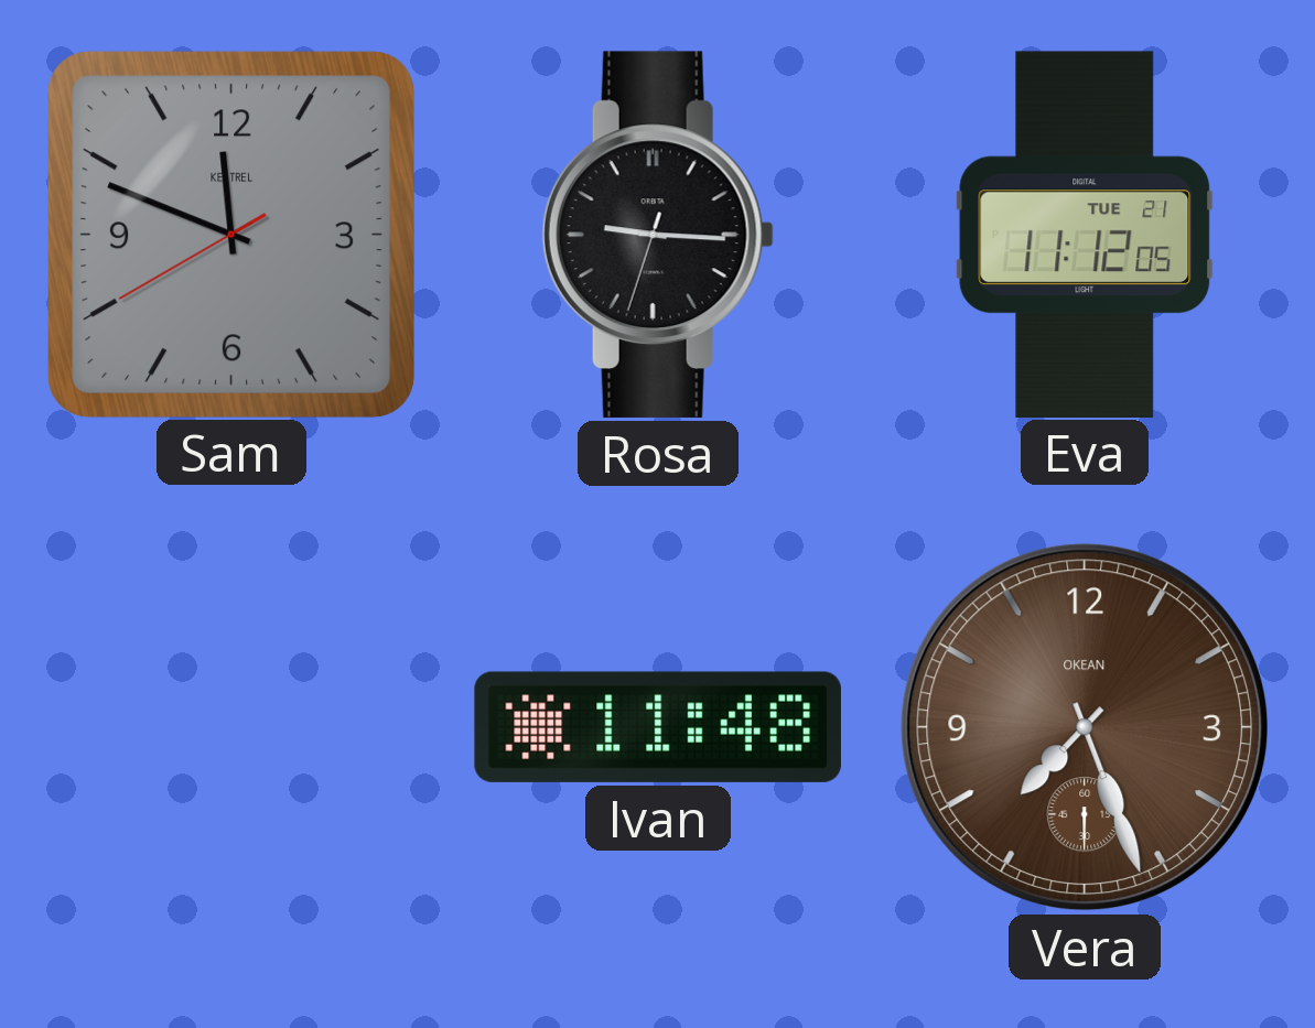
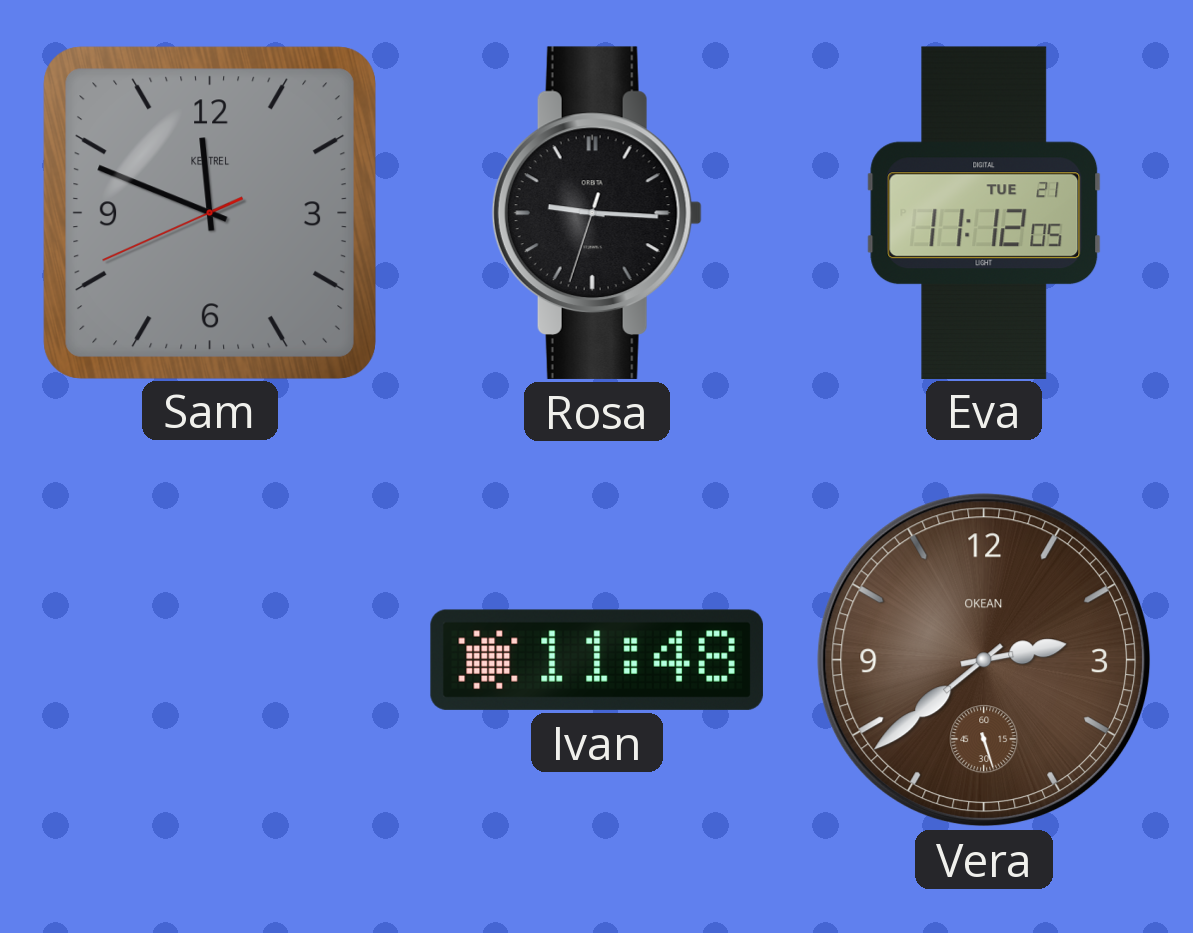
Sam: 11:48:40 -> 11:48:41
Vera: 7:26 -> 2:38
